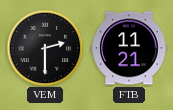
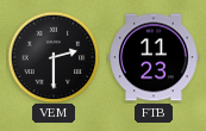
FTB: 11:21 -> 11:23
